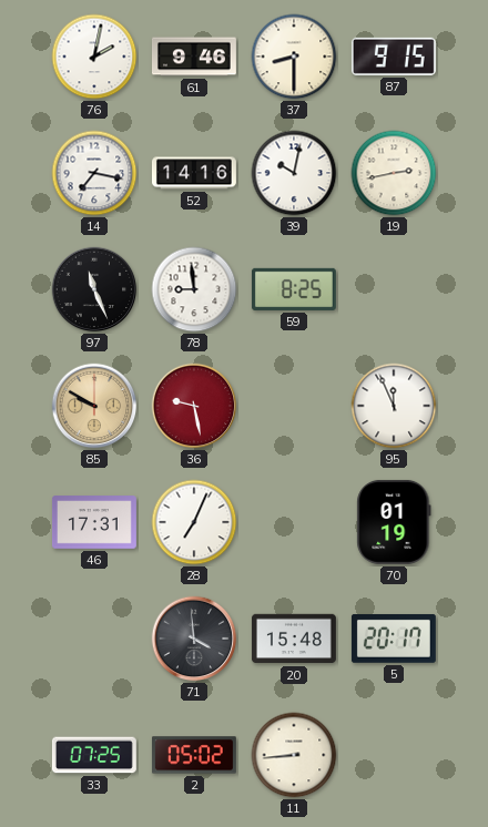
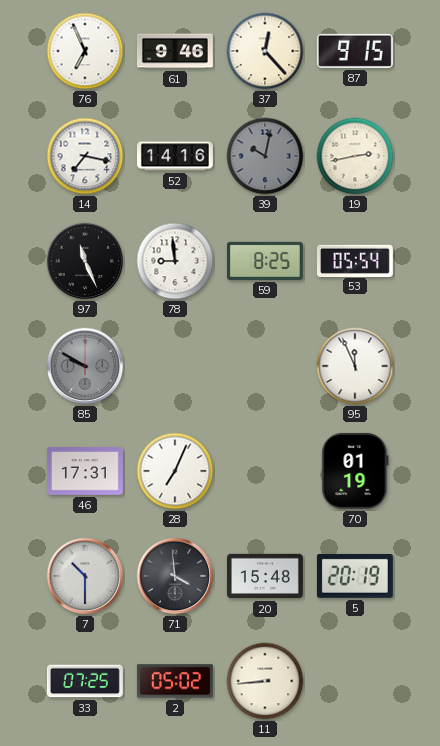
76: 2:02 -> 6:56
37: 8:30 -> 12:23
39 dial: white -> grey
53: none -> 05:54
85 dial: champagne -> grey
36: 9:28 -> none
7: none -> 10:30
5: 20:17 -> 20:19
